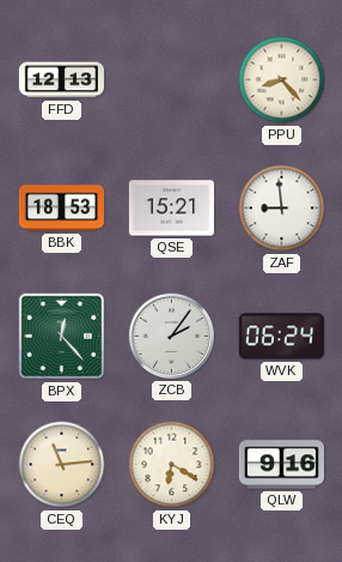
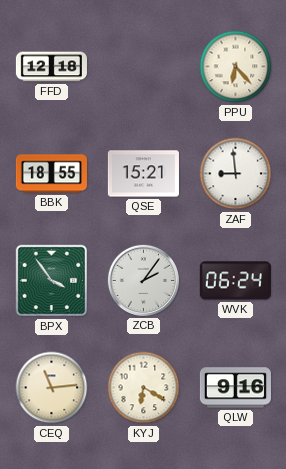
FFD: 12:13 -> 12:18
PPU: 8:23 -> 6:23
BBK: 18:53 -> 18:55
BPX: 12:23 -> 3:54
